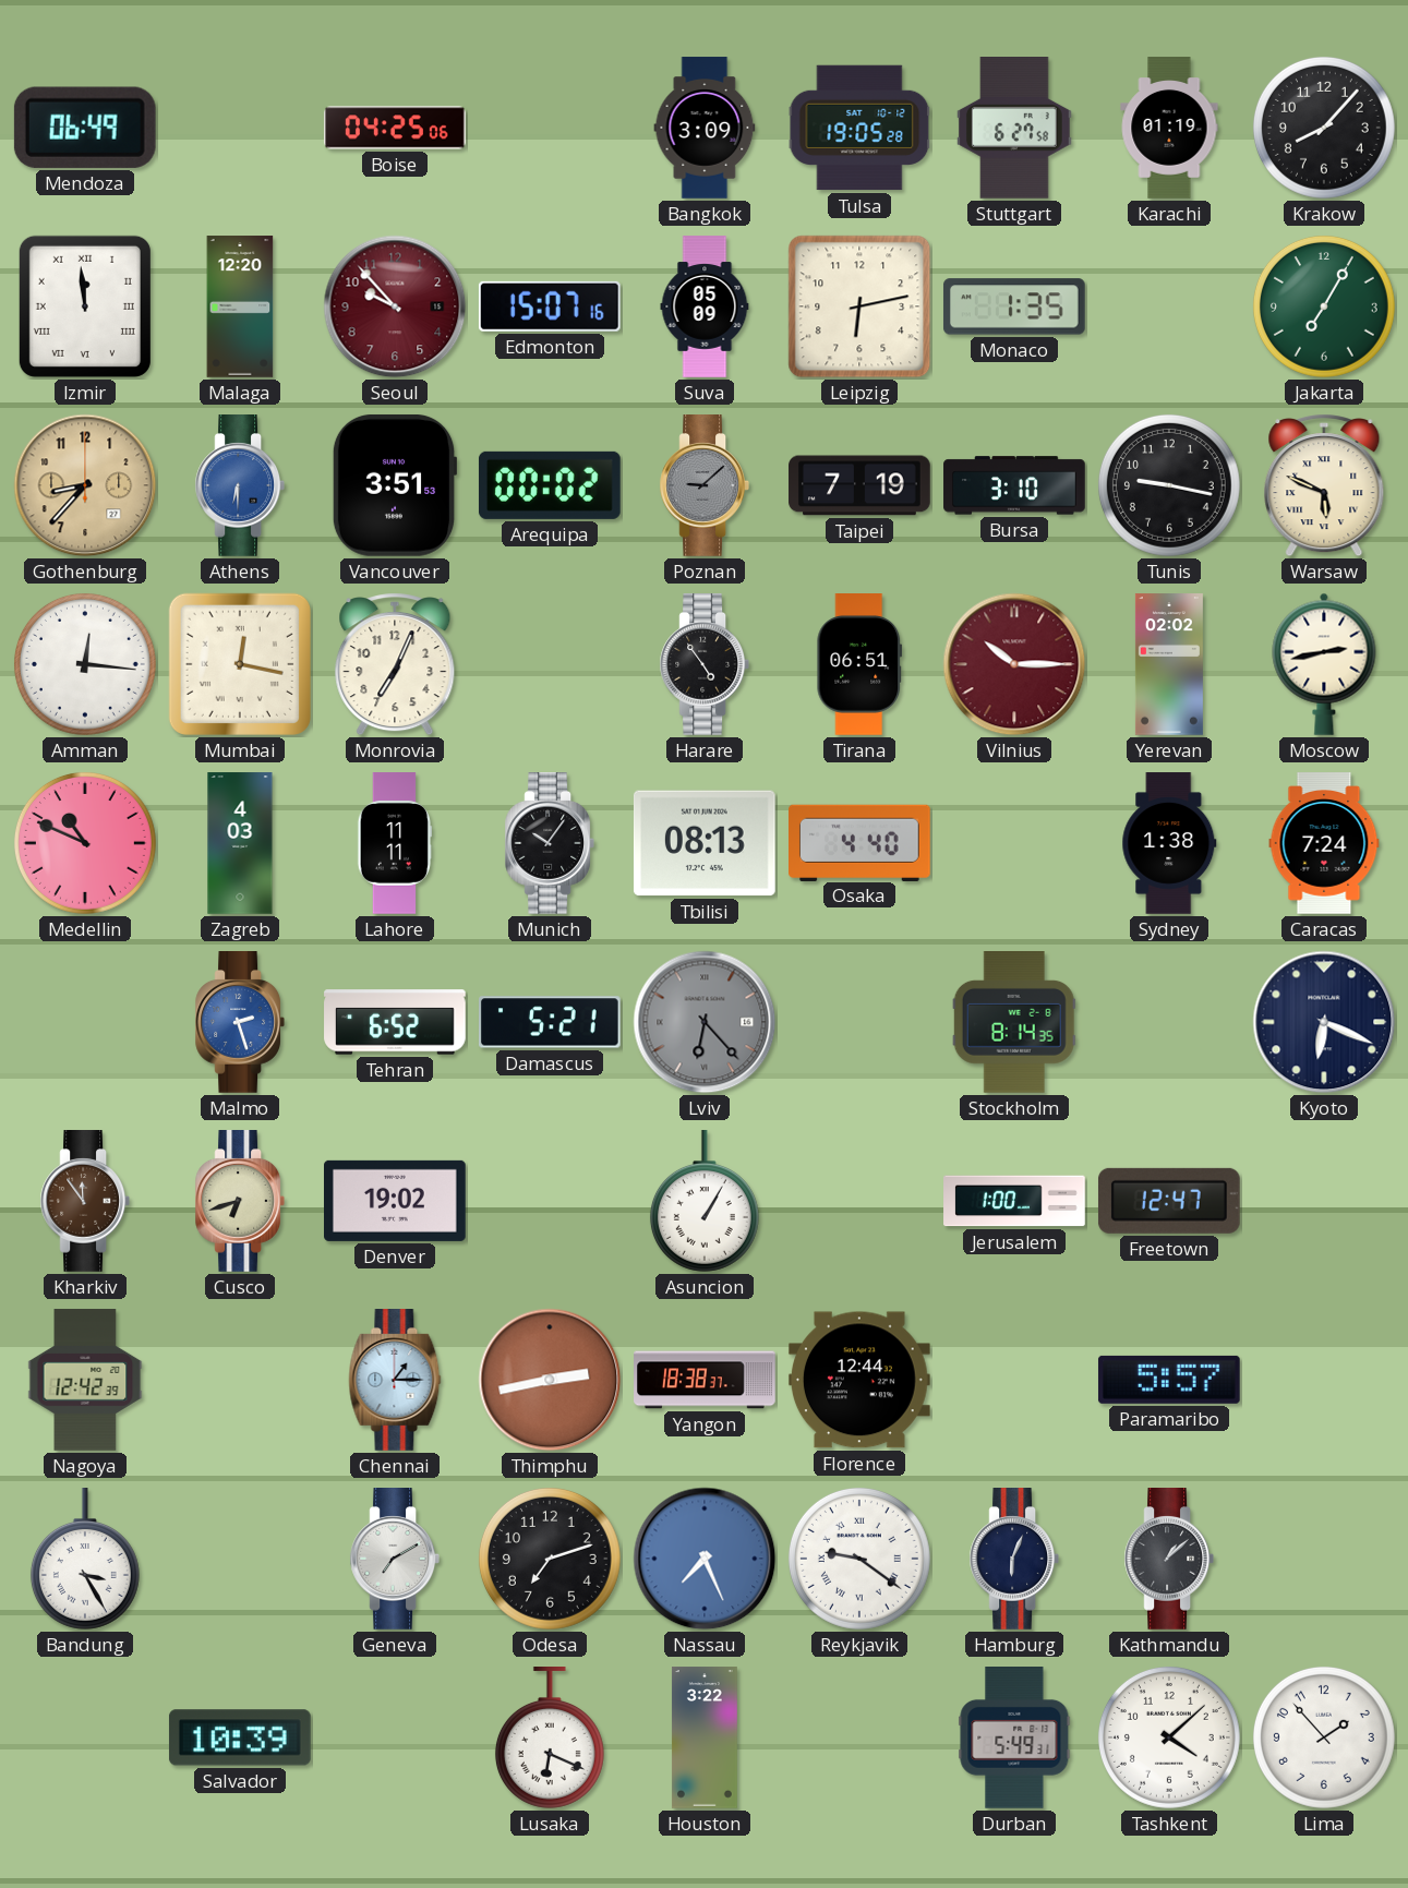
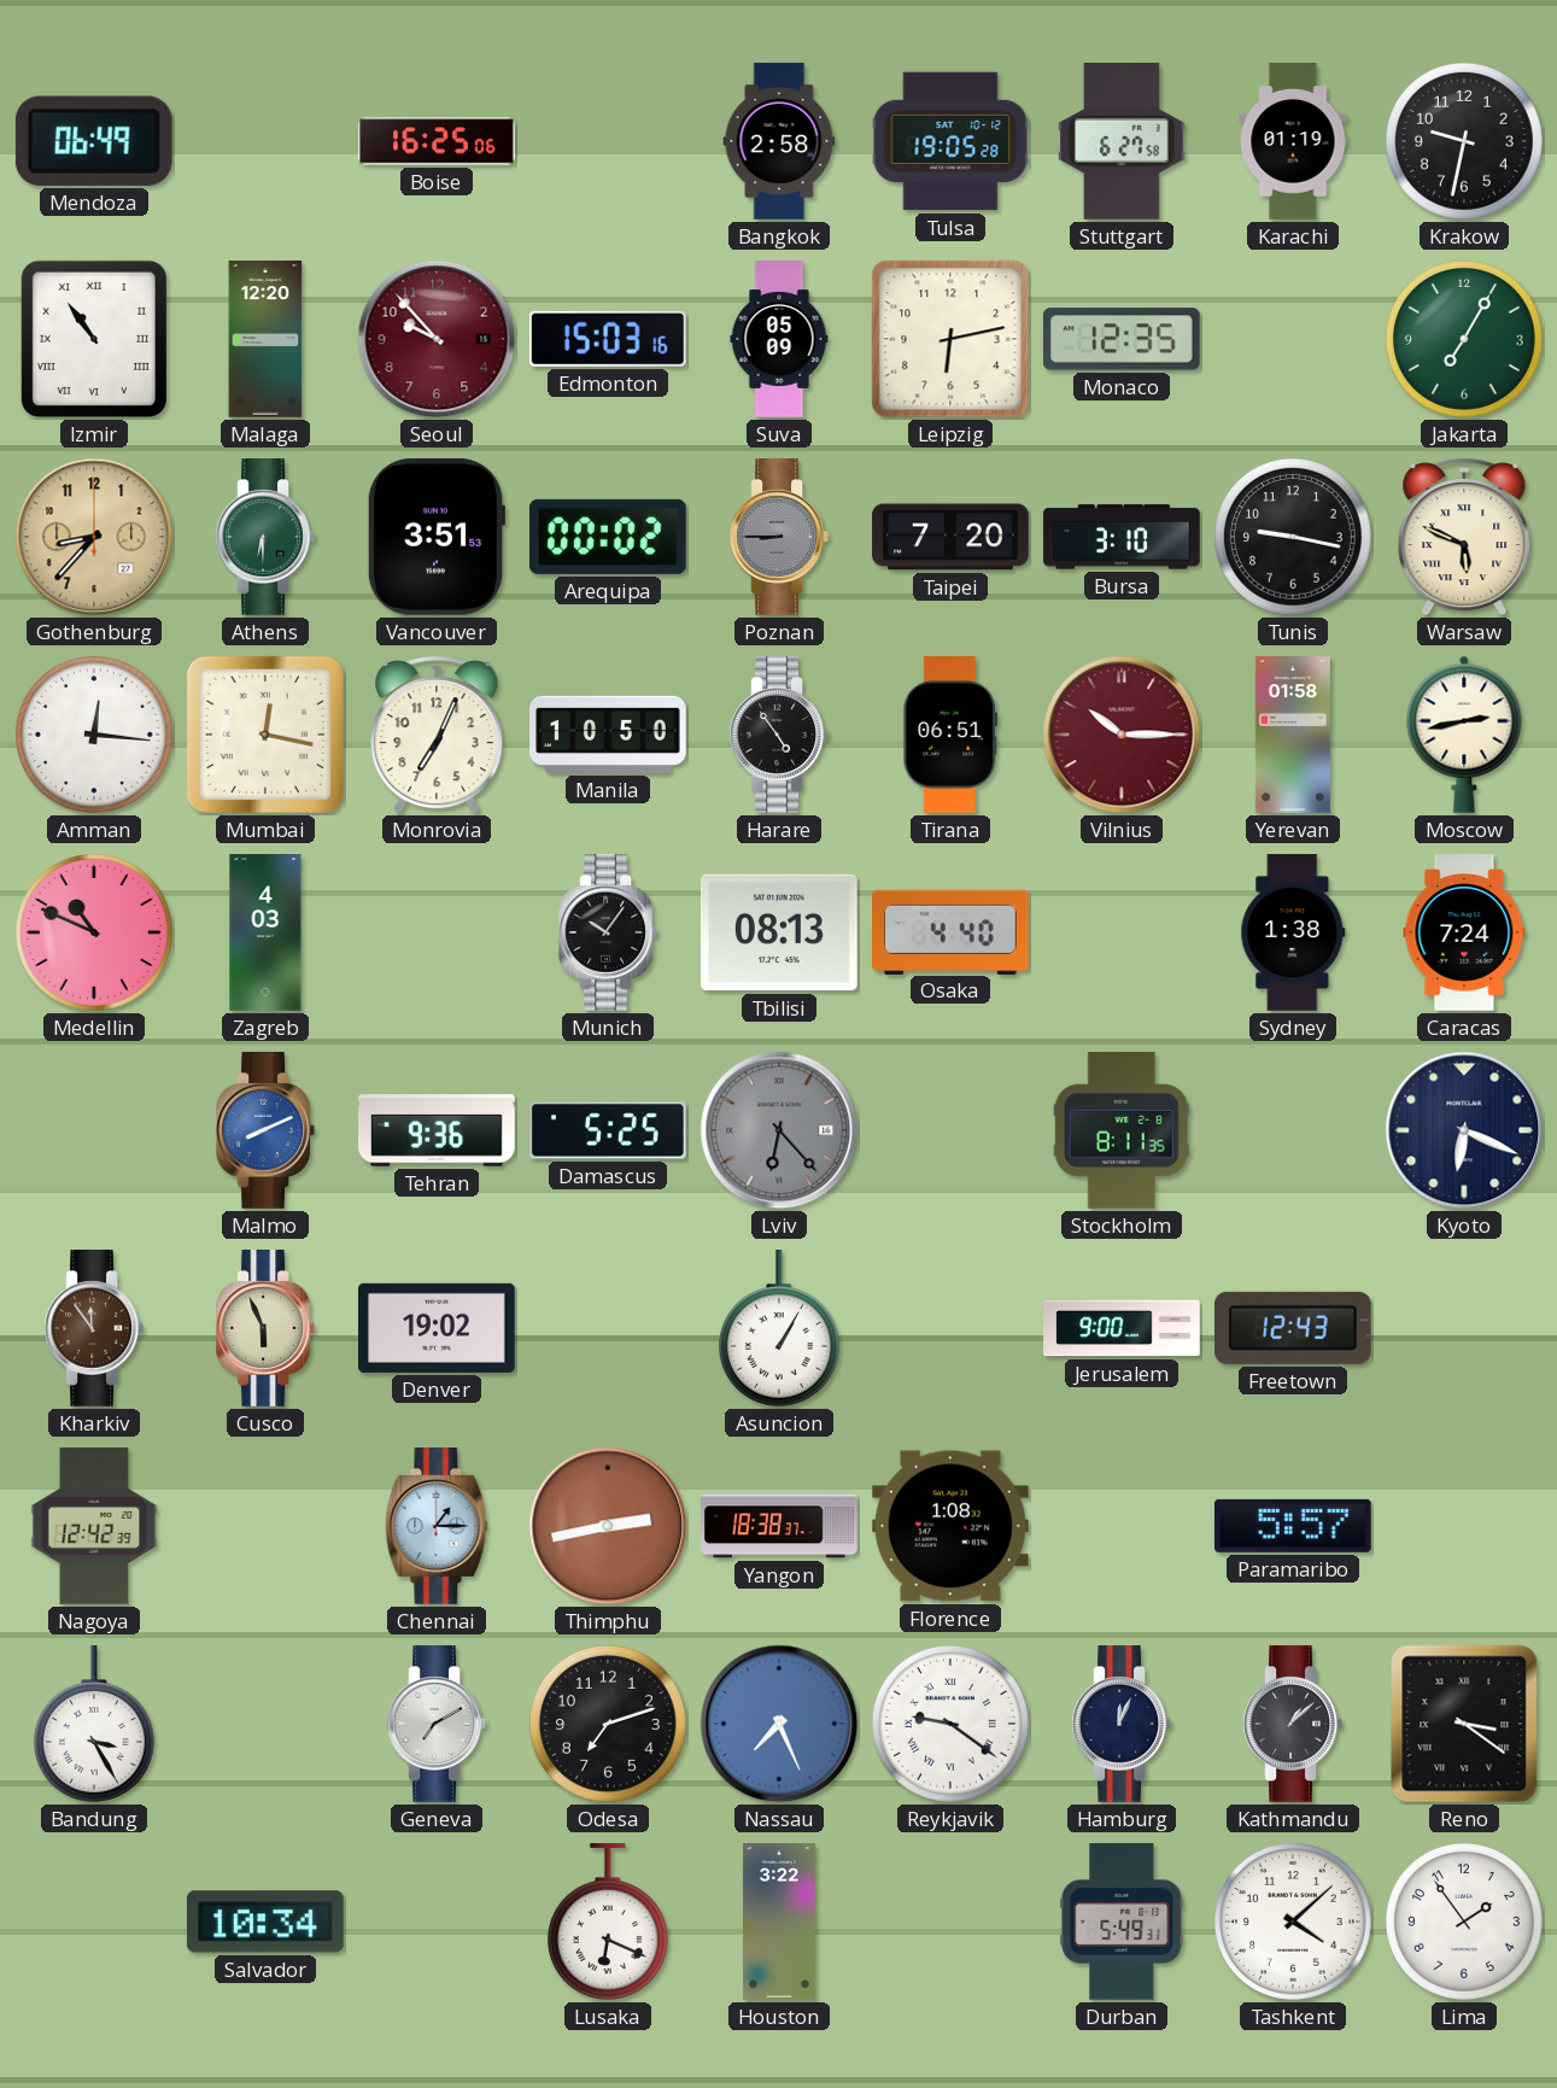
Boise: 04:25 -> 16:25
Bangkok: 3:09 -> 2:58
Krakow: 8:07 -> 9:32
Izmir: 11:59 -> 10:54
Edmonton: 15:07 -> 15:03
Monaco: 1:35 -> 12:35
Athens dial: blue -> green
Poznan: 9:08 -> 8:45
Taipei: 7:19 -> 7:20
Manila: none -> 10:50
Yerevan: 02:02 -> 01:58
Lahore: 11:11 -> none
Malmo: 2:27 -> 8:11
Tehran: 6:52 -> 9:36
Damascus: 5:21 -> 5:25
Stockholm: 8:14 -> 8:11
Cusco: 6:42 -> 5:56
Jerusalem: 1:00 -> 9:00
Freetown: 12:47 -> 12:43
Florence: 12:44 -> 1:08
Hamburg: 6:04 -> 12:04
Reno: none -> 3:21
Salvador: 10:39 -> 10:34
Lima: 1:53 -> 1:54
